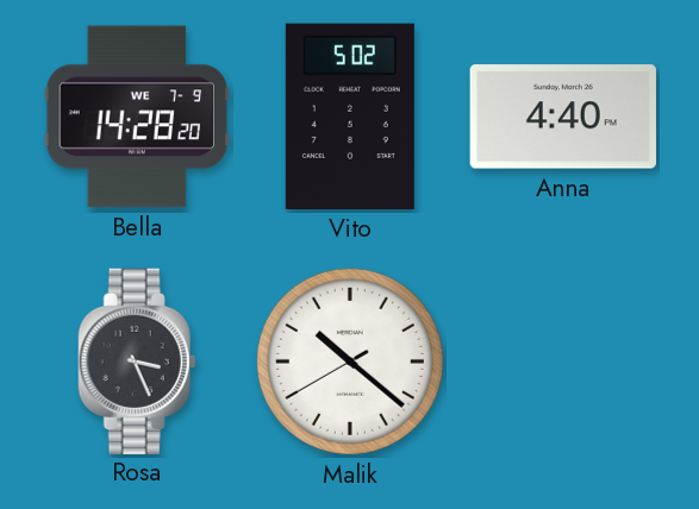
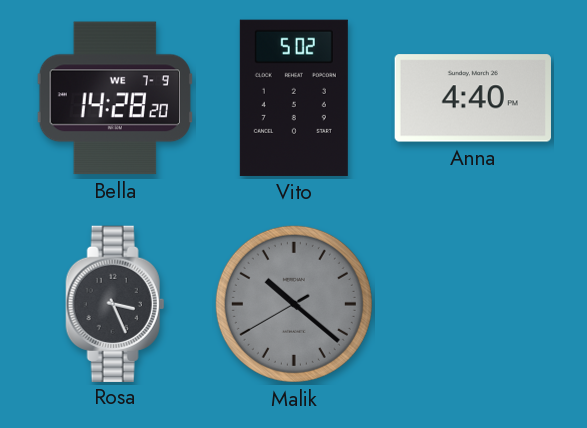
Malik dial: white -> grey
